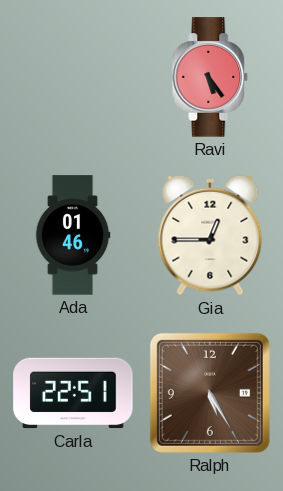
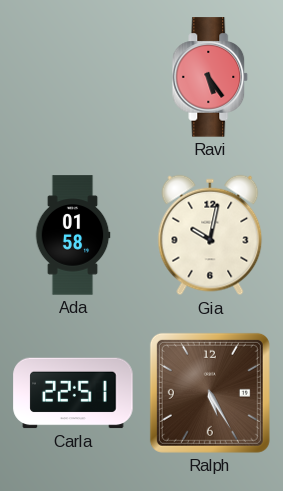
Ada: 01:46 -> 01:58
Gia: 12:45 -> 10:02
